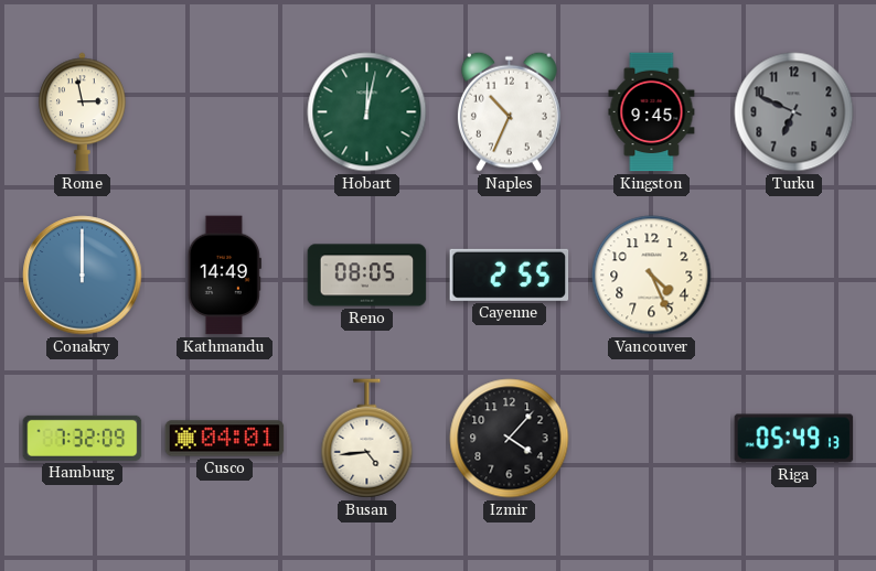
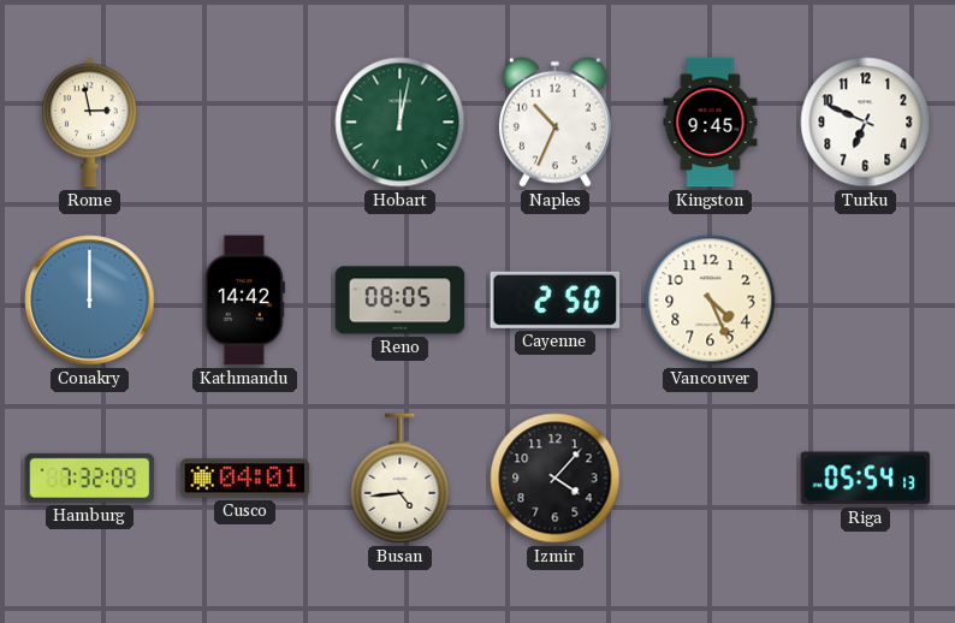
Turku dial: grey -> white
Kathmandu: 14:49 -> 14:42
Cayenne: 2:55 -> 2:50
Riga: 05:49 -> 05:54
